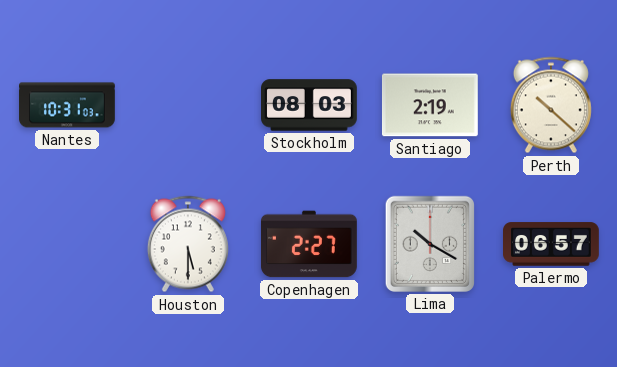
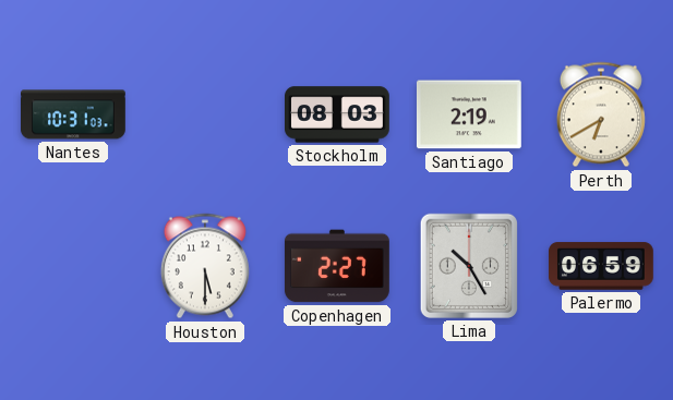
Perth: 10:22 -> 6:40
Lima: 10:20 -> 10:25
Palermo: 06:57 -> 06:59
